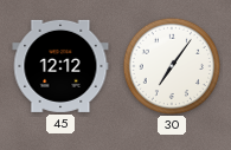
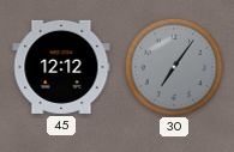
30 dial: white -> grey
